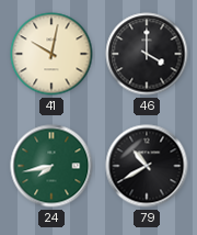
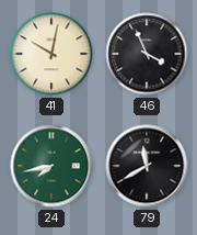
46: 4:00 -> 3:56
79: 10:40 -> 11:40
